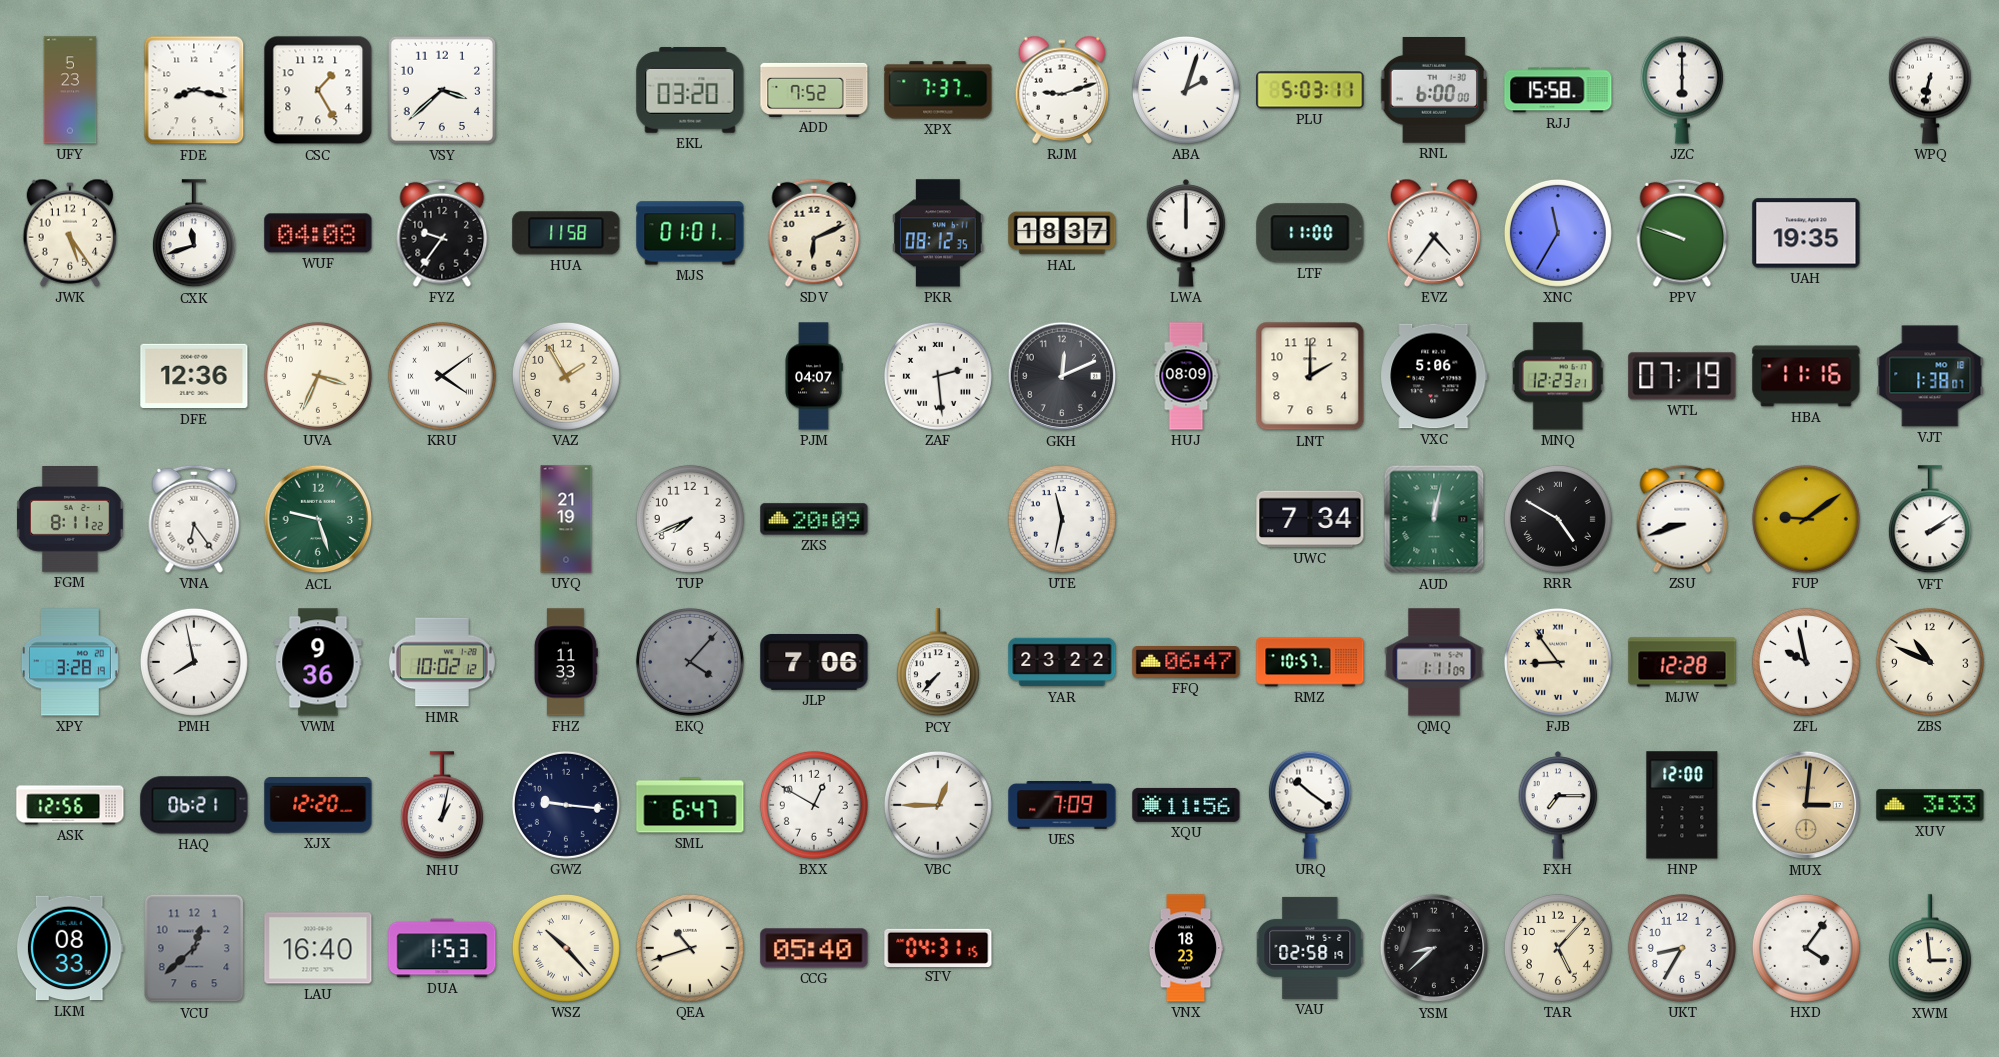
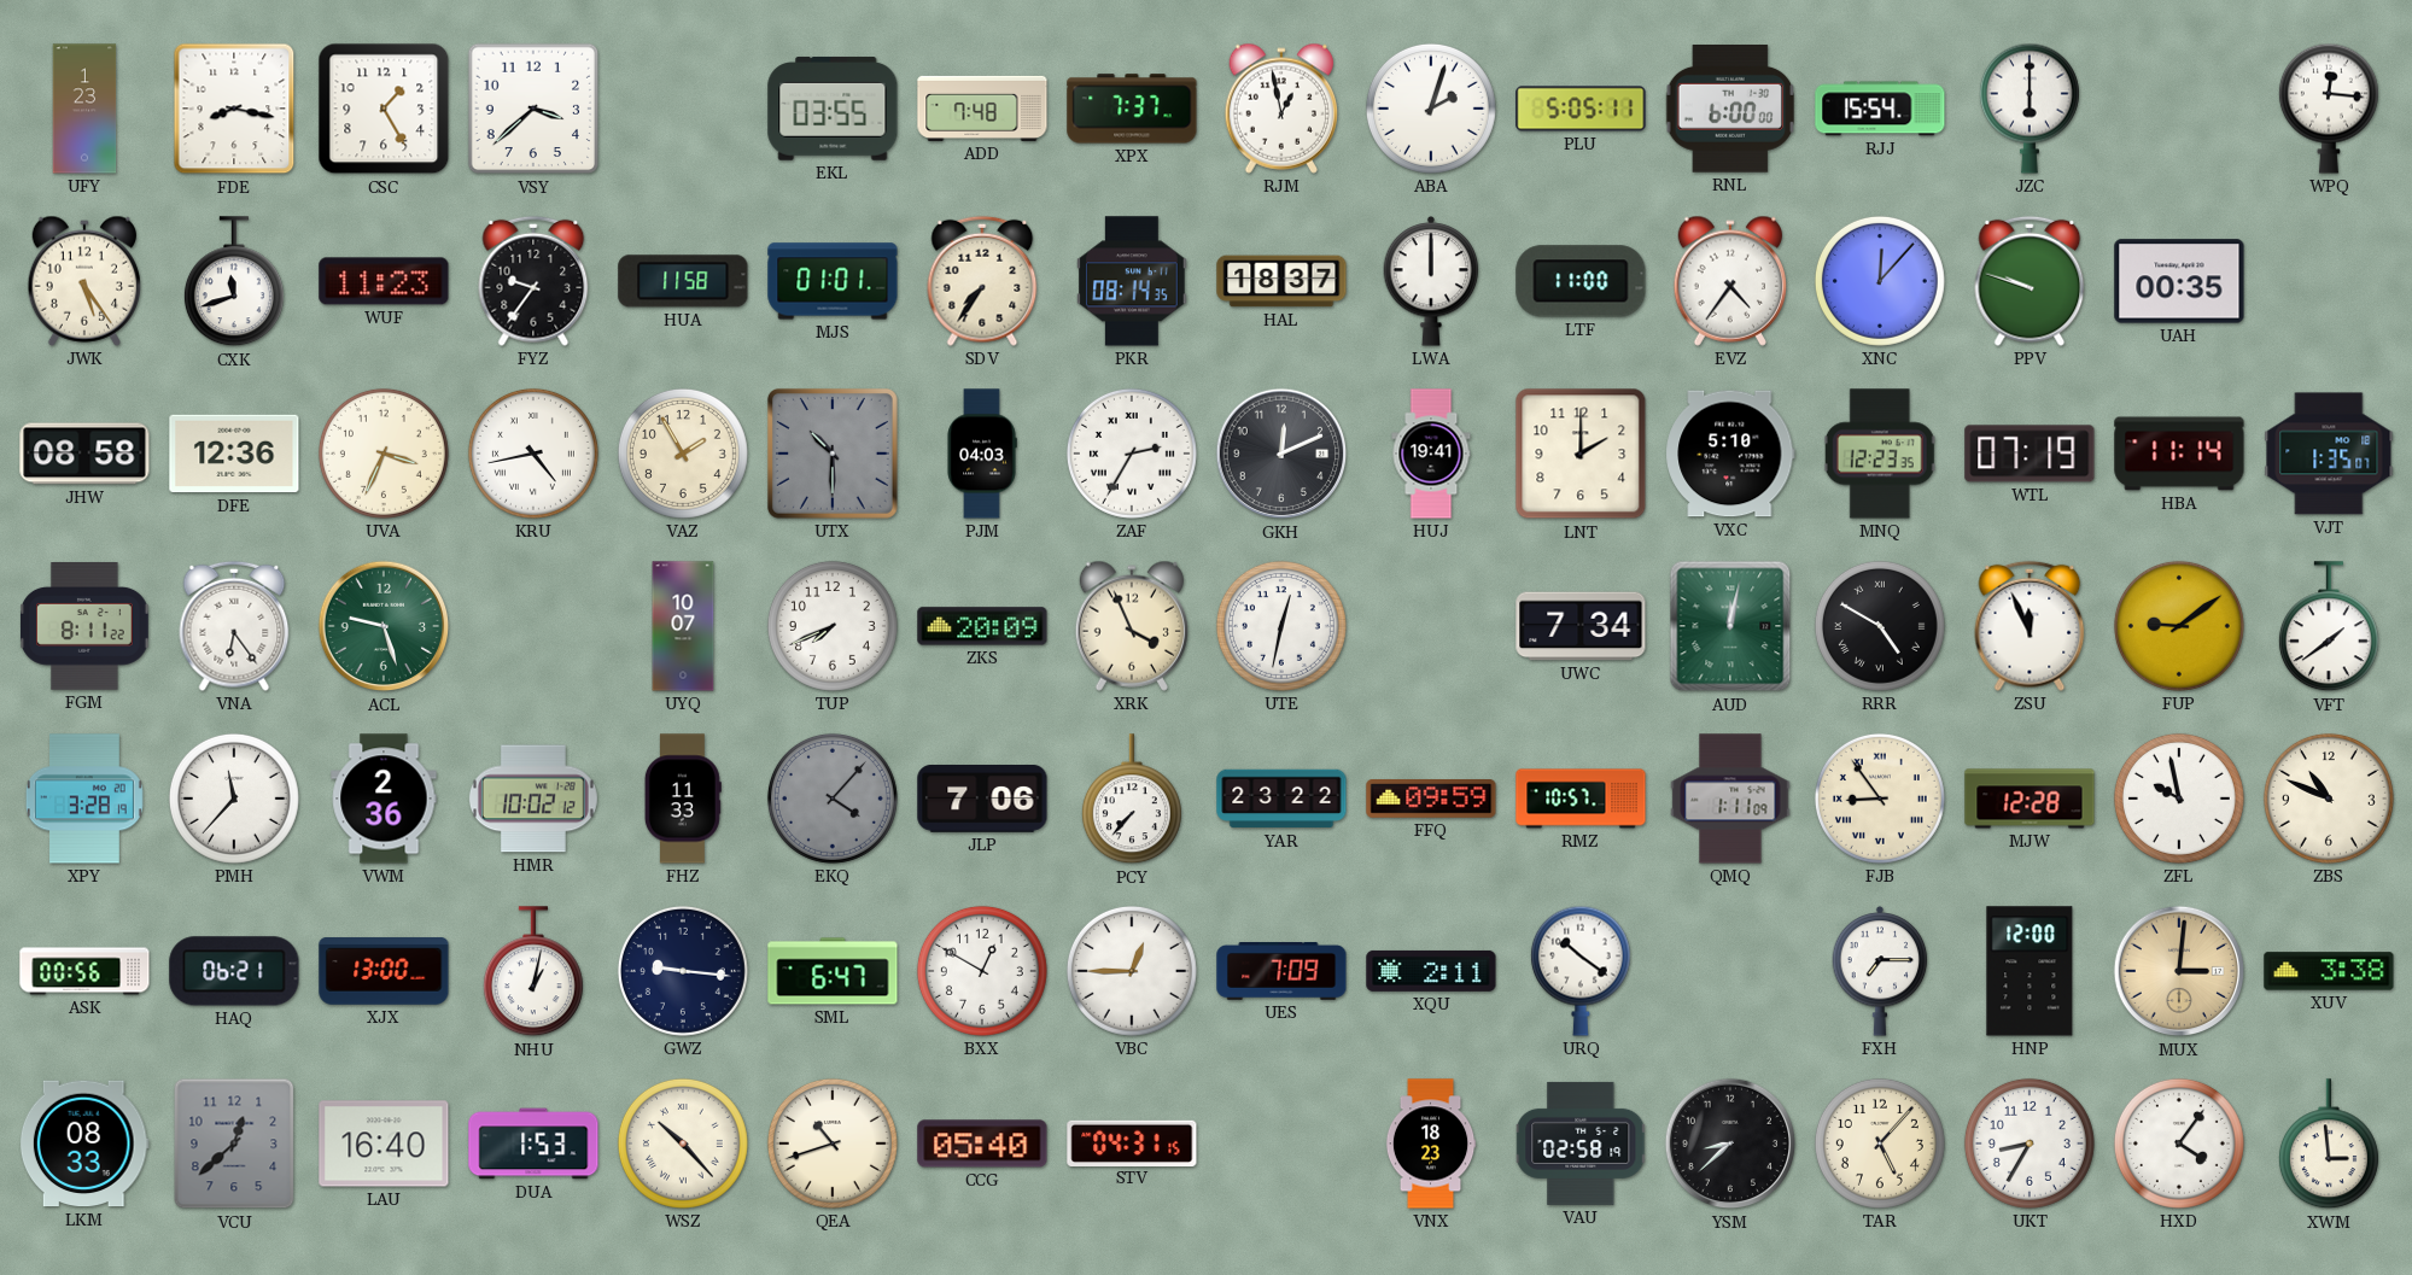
UFY: 5:23 -> 1:23
EKL: 03:20 -> 03:55
ADD: 7:52 -> 7:48
RJM: 9:12 -> 12:58
PLU: 5:03 -> 5:05
RJJ: 15:58 -> 15:54
WPQ: 6:32 -> 12:16
WUF: 04:08 -> 11:23
SDV: 6:11 -> 7:36
PKR: 08:12 -> 08:14
XNC: 11:35 -> 12:07
UAH: 19:35 -> 00:35
JHW: none -> 08:58
KRU: 4:09 -> 4:43
UTX: none -> 10:30
PJM: 04:07 -> 04:03
ZAF: 2:29 -> 2:35
HUJ: 08:09 -> 19:41
VXC: 5:06 -> 5:10
MNQ: 12:23:21 -> 12:23:35
HBA: 11:16 -> 11:14
VJT: 1:38 -> 1:35
UYQ: 21:19 -> 10:07
XRK: none -> 3:56
UTE: 11:32 -> 12:32
ZSU: 8:42 -> 11:56
VFT: 2:09 -> 1:39
PMH: 7:58 -> 11:37
VWM: 9:36 -> 2:36
FFQ: 06:47 -> 09:59
ASK: 12:56 -> 00:56
XJX: 12:20 -> 13:00
XQU: 11:56 -> 2:11
XUV: 3:33 -> 3:38
